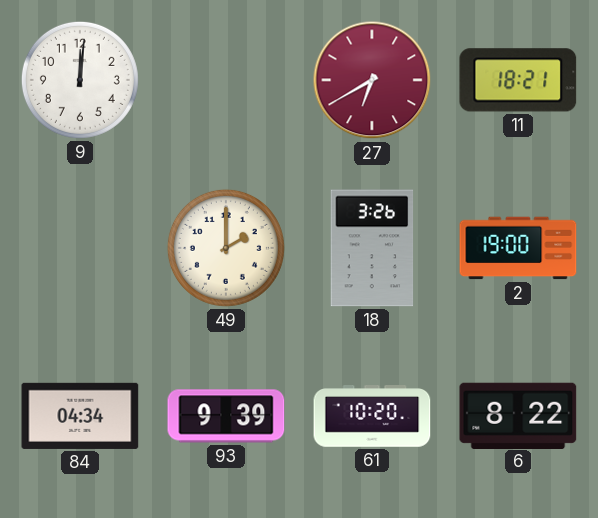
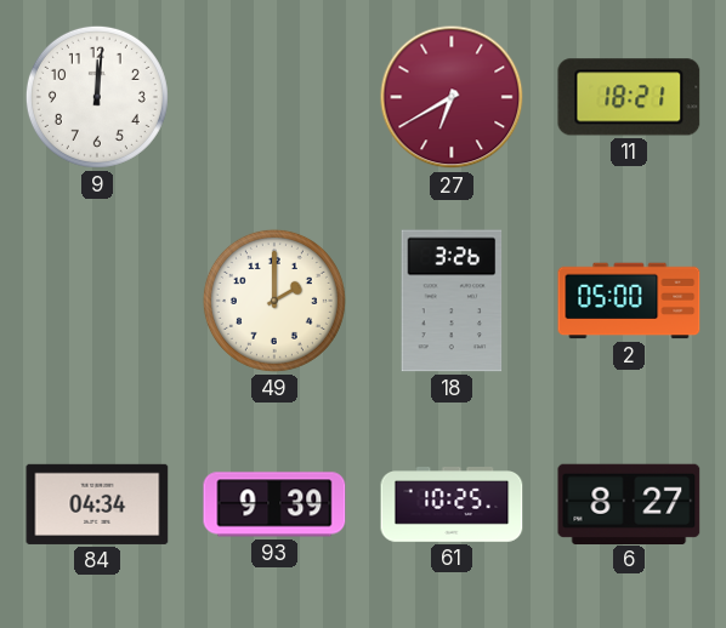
2: 19:00 -> 05:00
61: 10:20 -> 10:25
6: 8:22 -> 8:27
